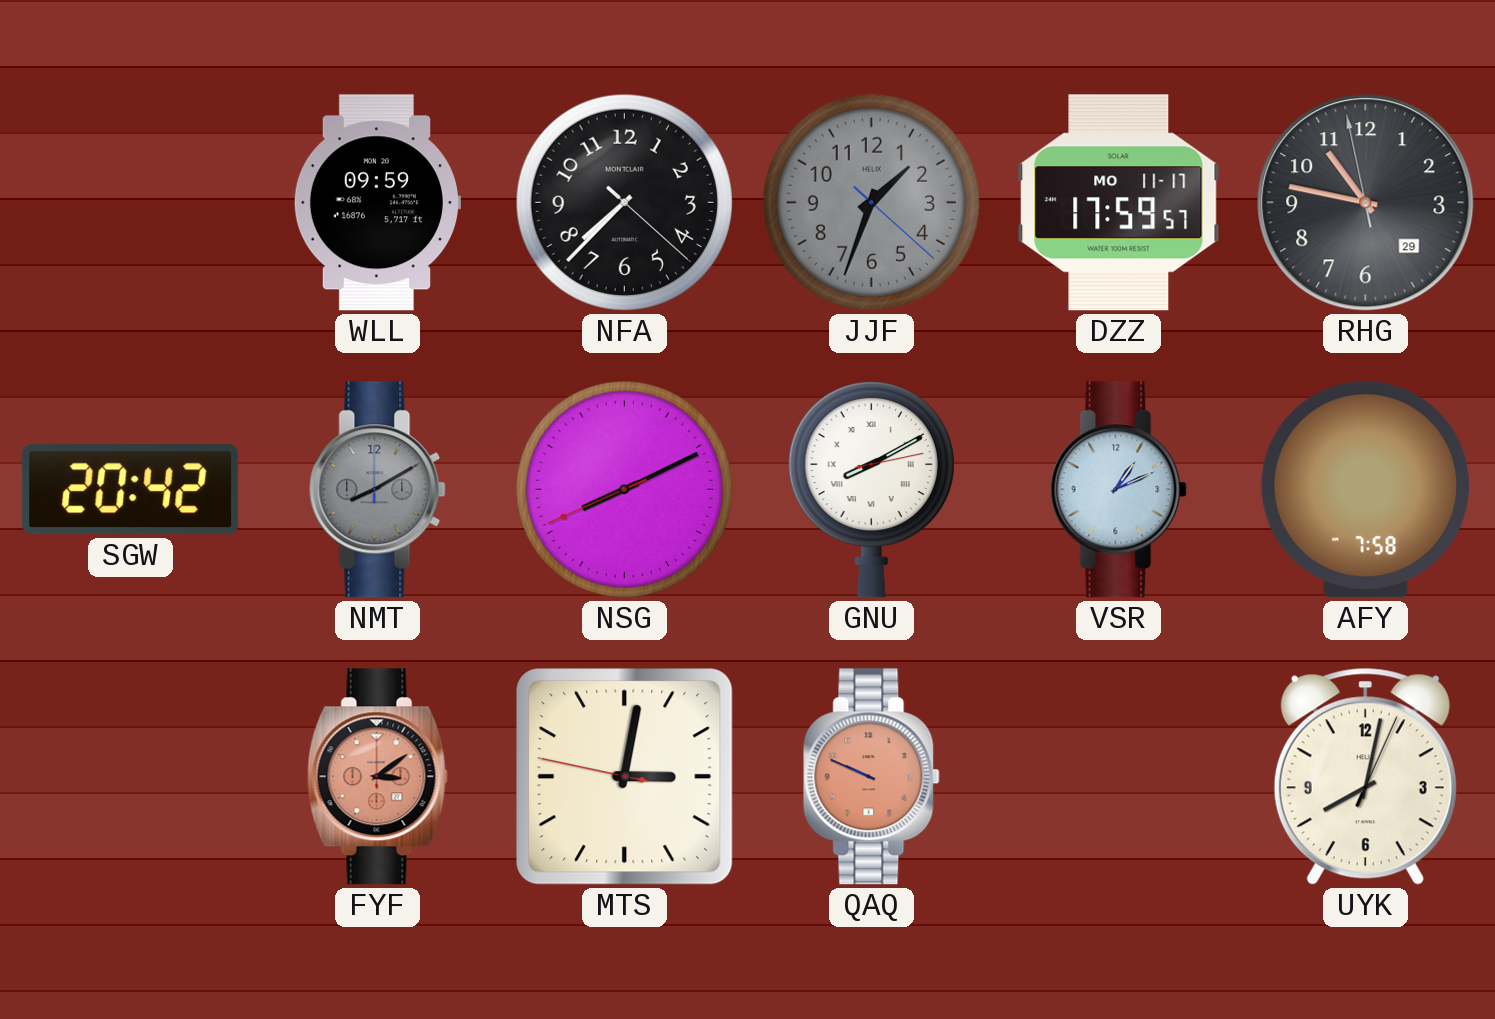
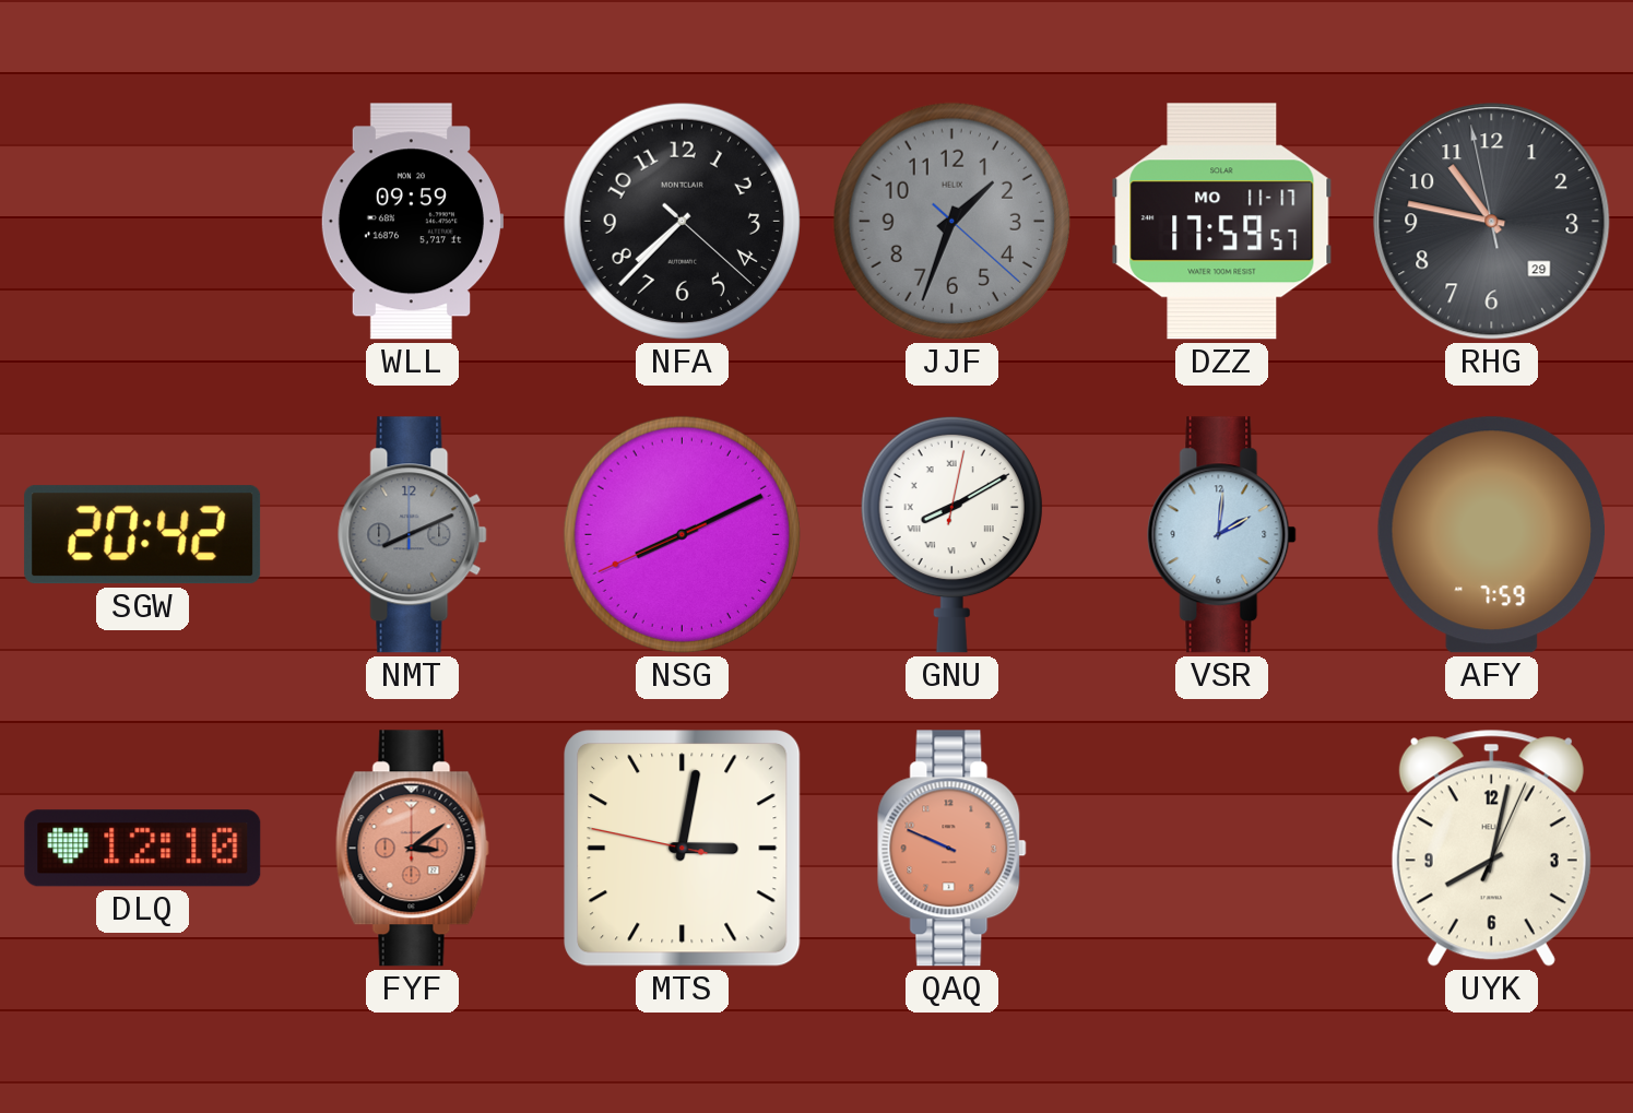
NMT: 8:10 -> 8:11
GNU: 8:10:13 -> 8:10:02
VSR: 1:11 -> 2:01
AFY: 7:58 -> 7:59
DLQ: none -> 12:10
